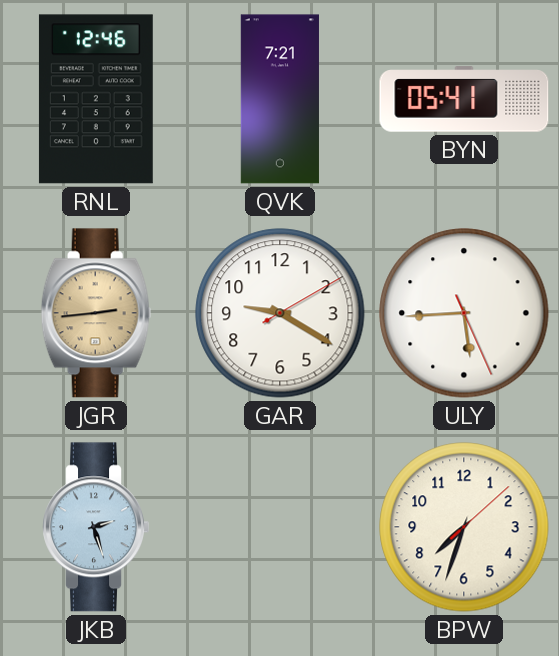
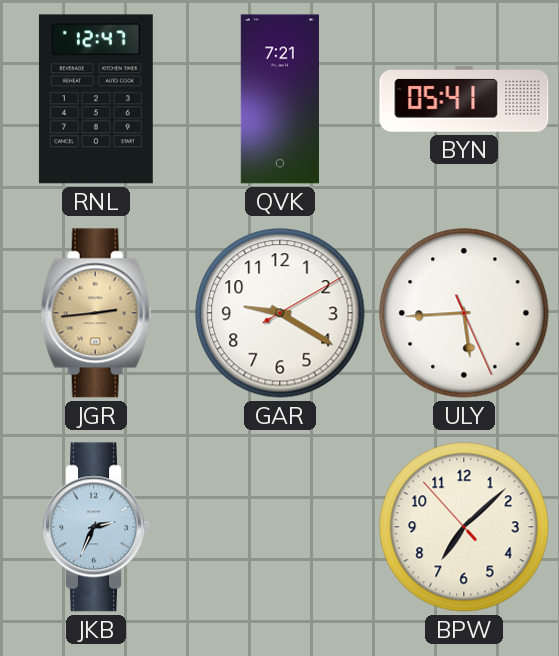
RNL: 12:46 -> 12:47
JKB: 2:27 -> 2:34
BPW: 7:33 -> 7:07
